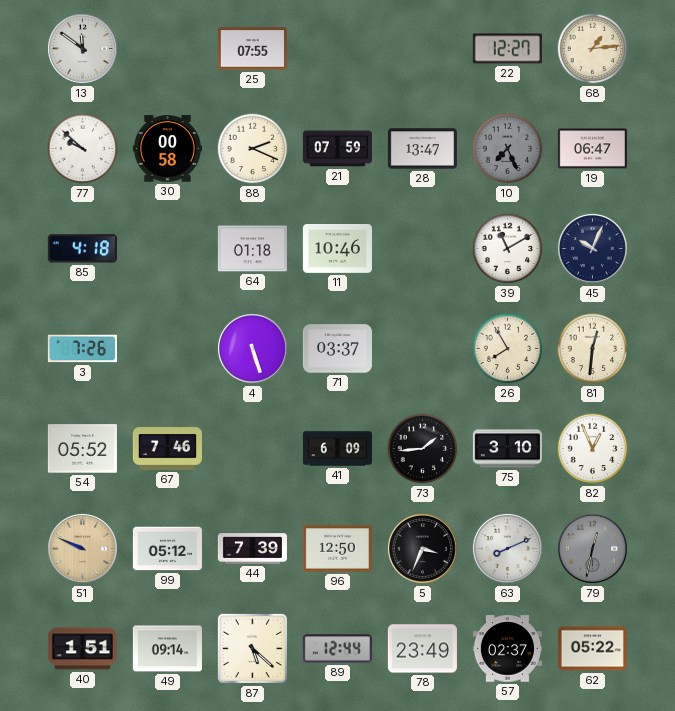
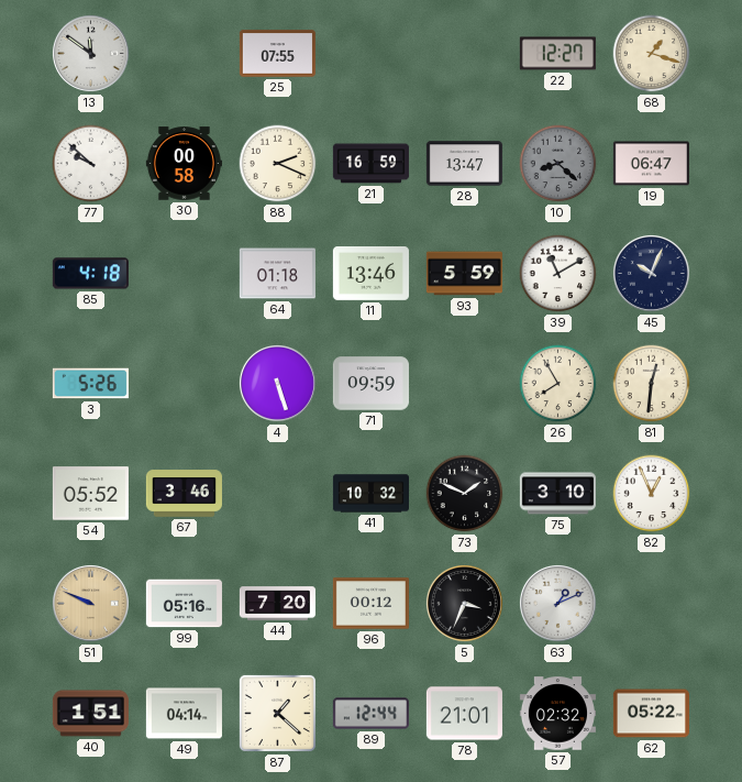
68: 1:14 -> 1:18
21: 07:59 -> 16:59
10: 7:26 -> 8:22
11: 10:46 -> 13:46
93: none -> 5:59
3: 7:26 -> 5:26
71: 03:37 -> 09:59
67: 7:46 -> 3:46
41: 6:09 -> 10:32
73: 1:44 -> 1:49
99: 05:12 -> 05:16
44: 7:39 -> 7:20
96: 12:50 -> 00:12
63: 8:11 -> 1:11
79: 12:32 -> none
49: 09:14 -> 04:14
87: 5:22 -> 1:22
78: 23:49 -> 21:01
57: 02:37 -> 02:32
